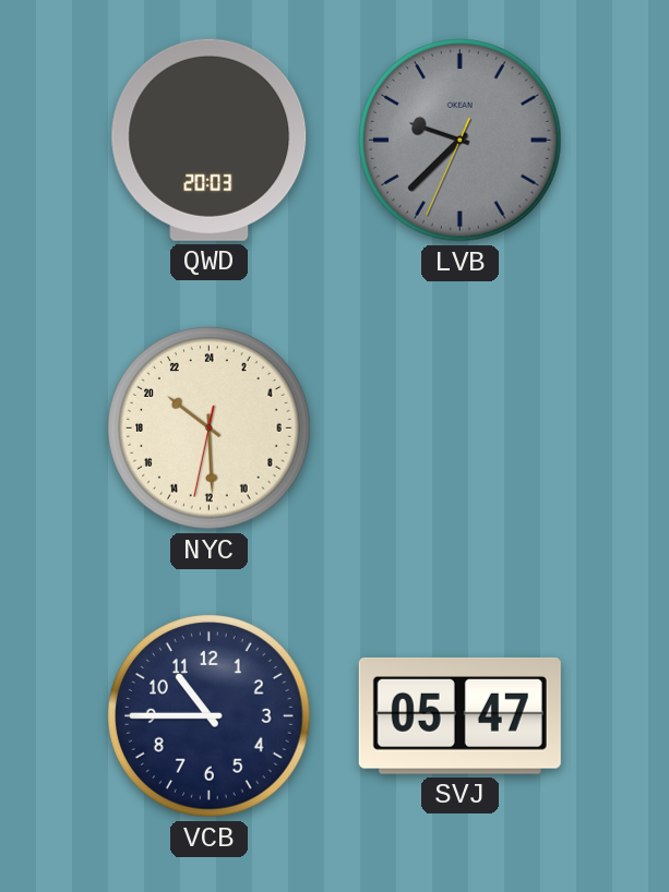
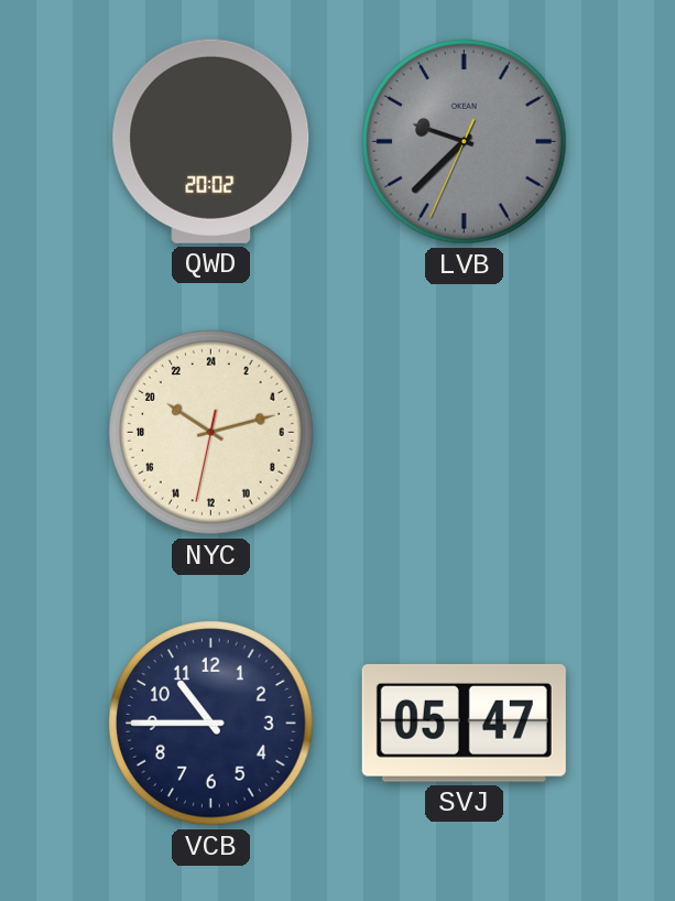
QWD: 20:03 -> 20:02
NYC: 20:29 -> 20:12
